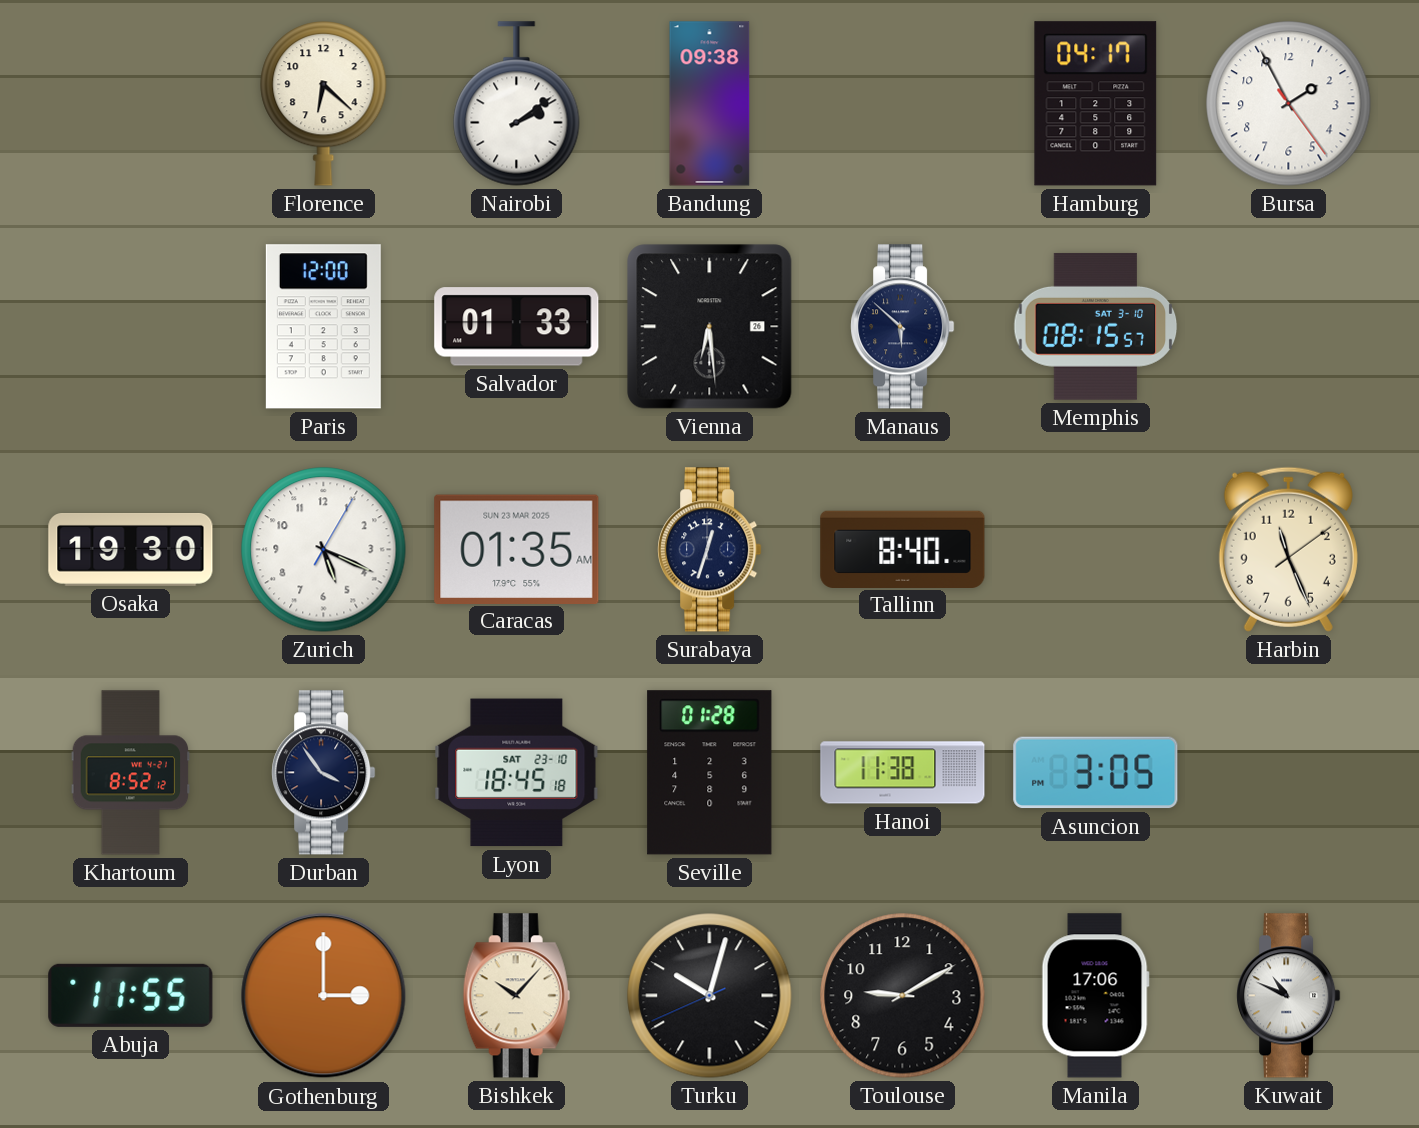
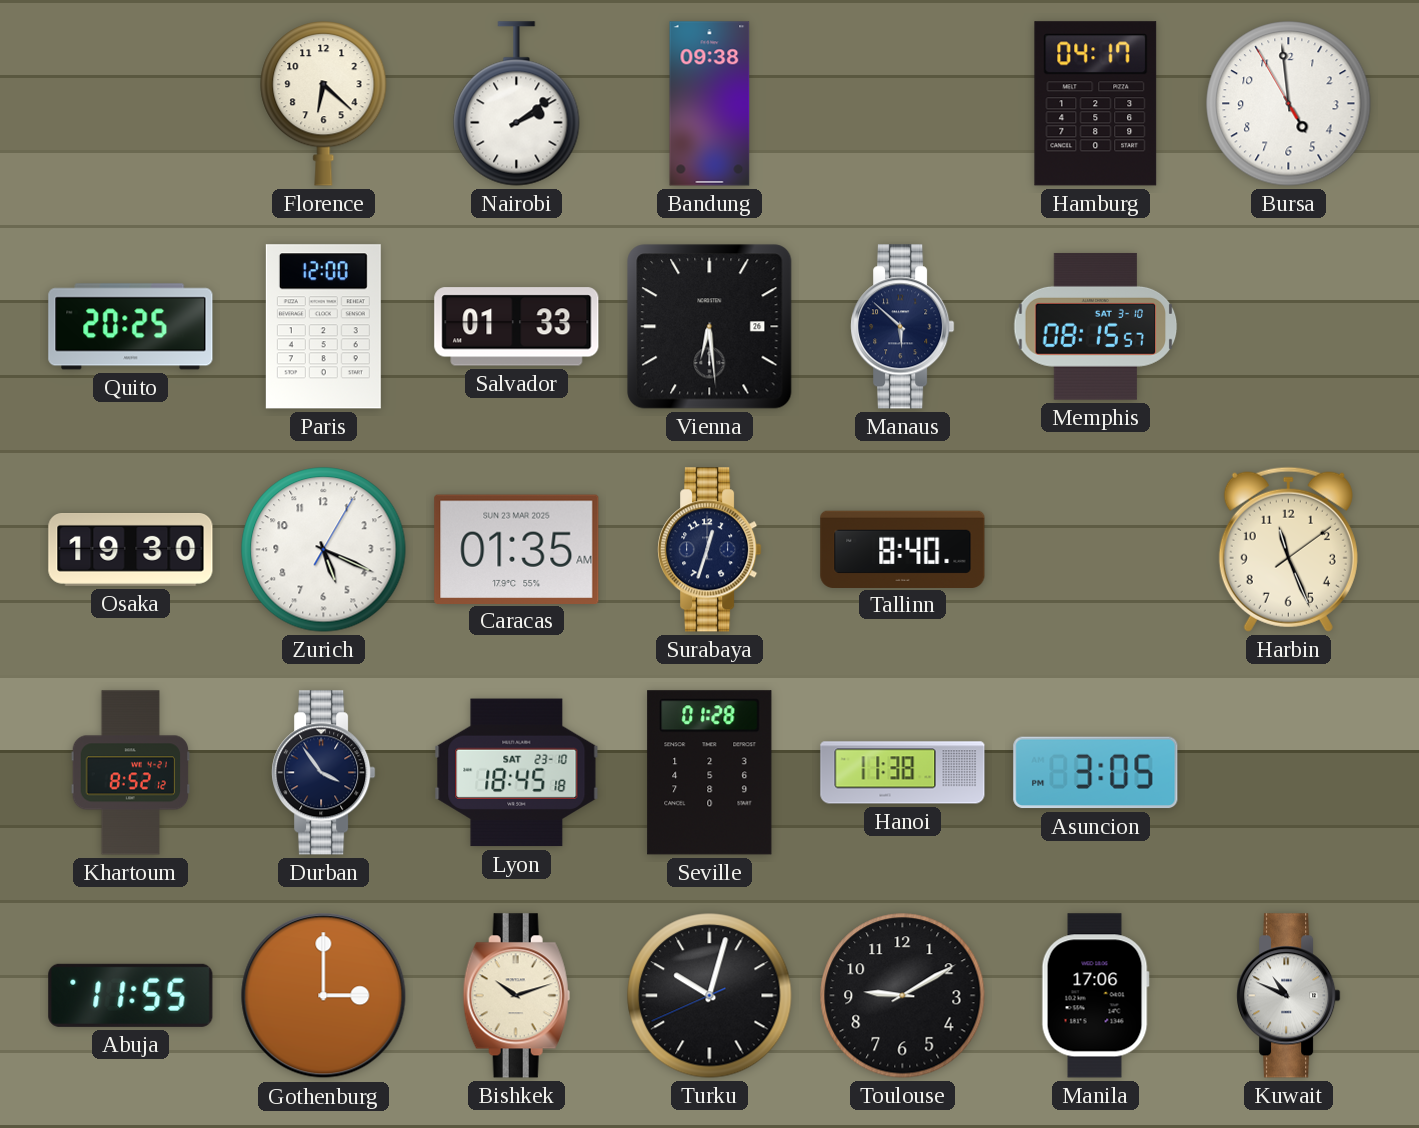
Bursa: 1:55 -> 4:58
Quito: none -> 20:25
Bishkek: 10:07 -> 10:12
